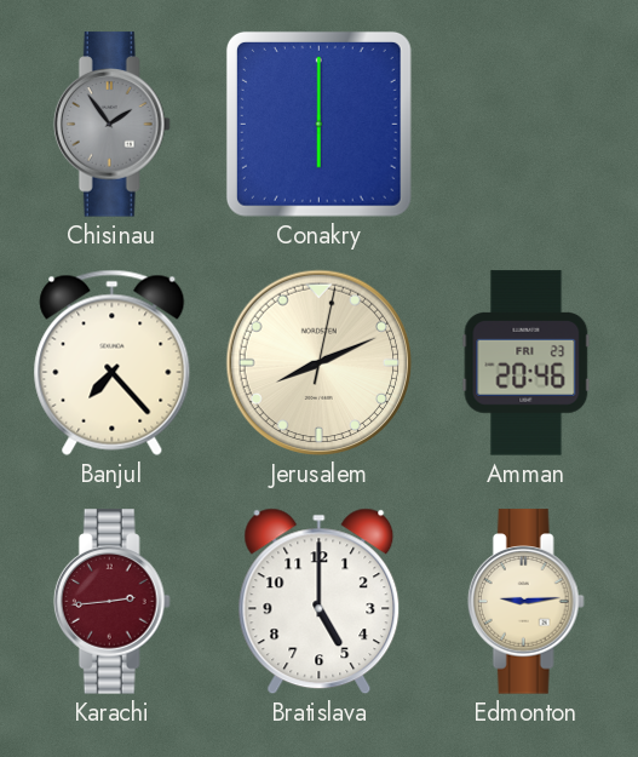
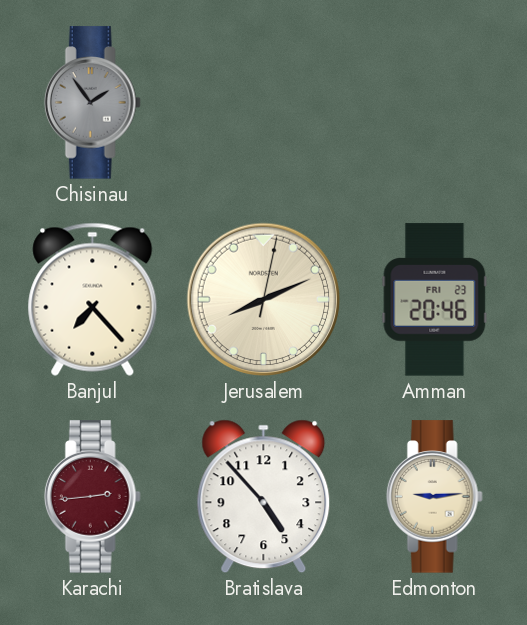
Conakry: 6:00 -> none
Bratislava: 5:00 -> 4:53
